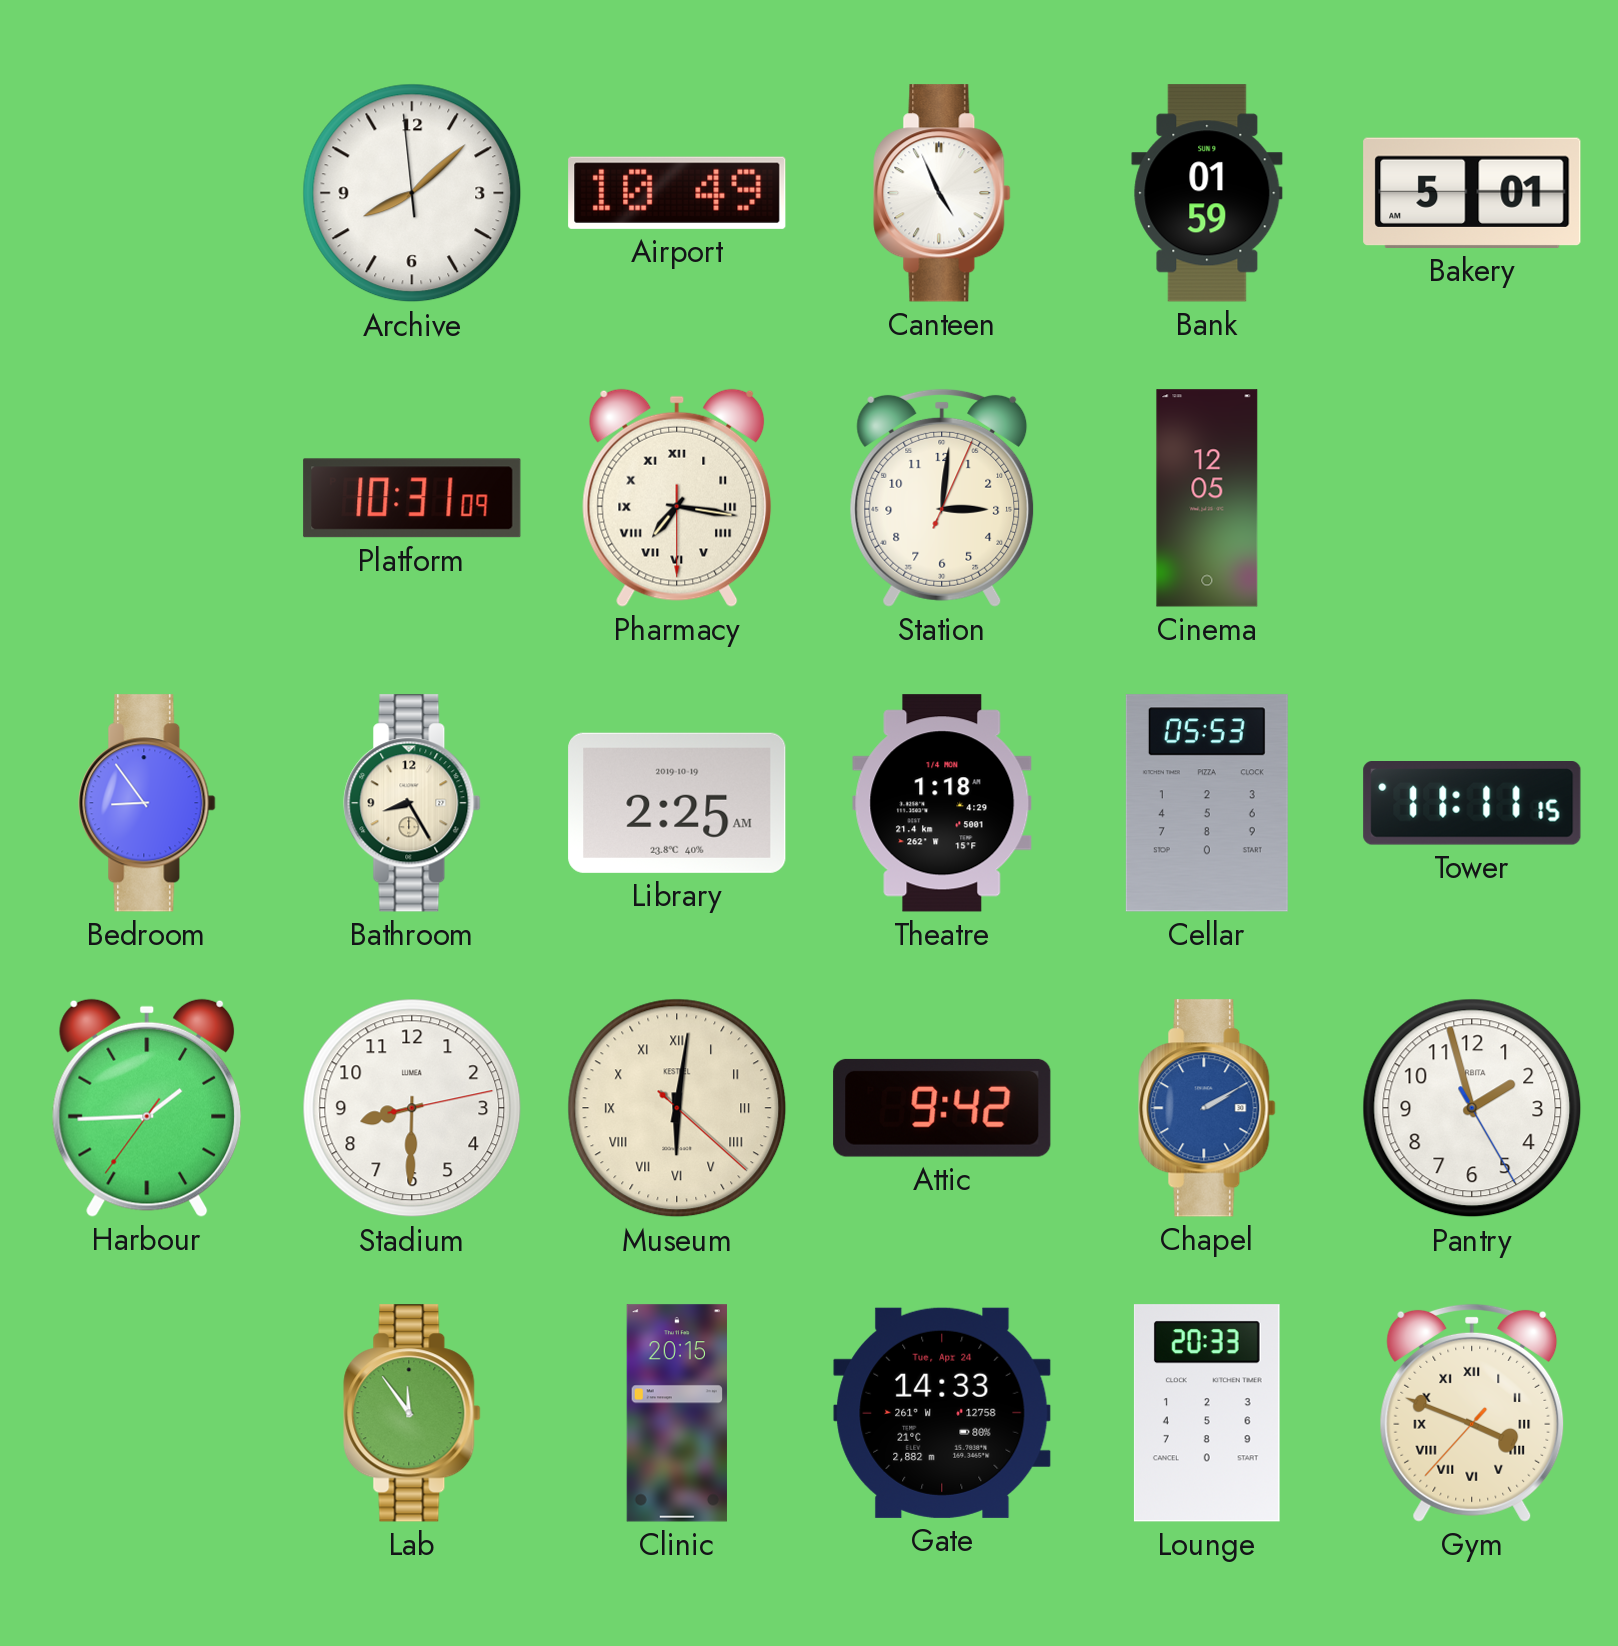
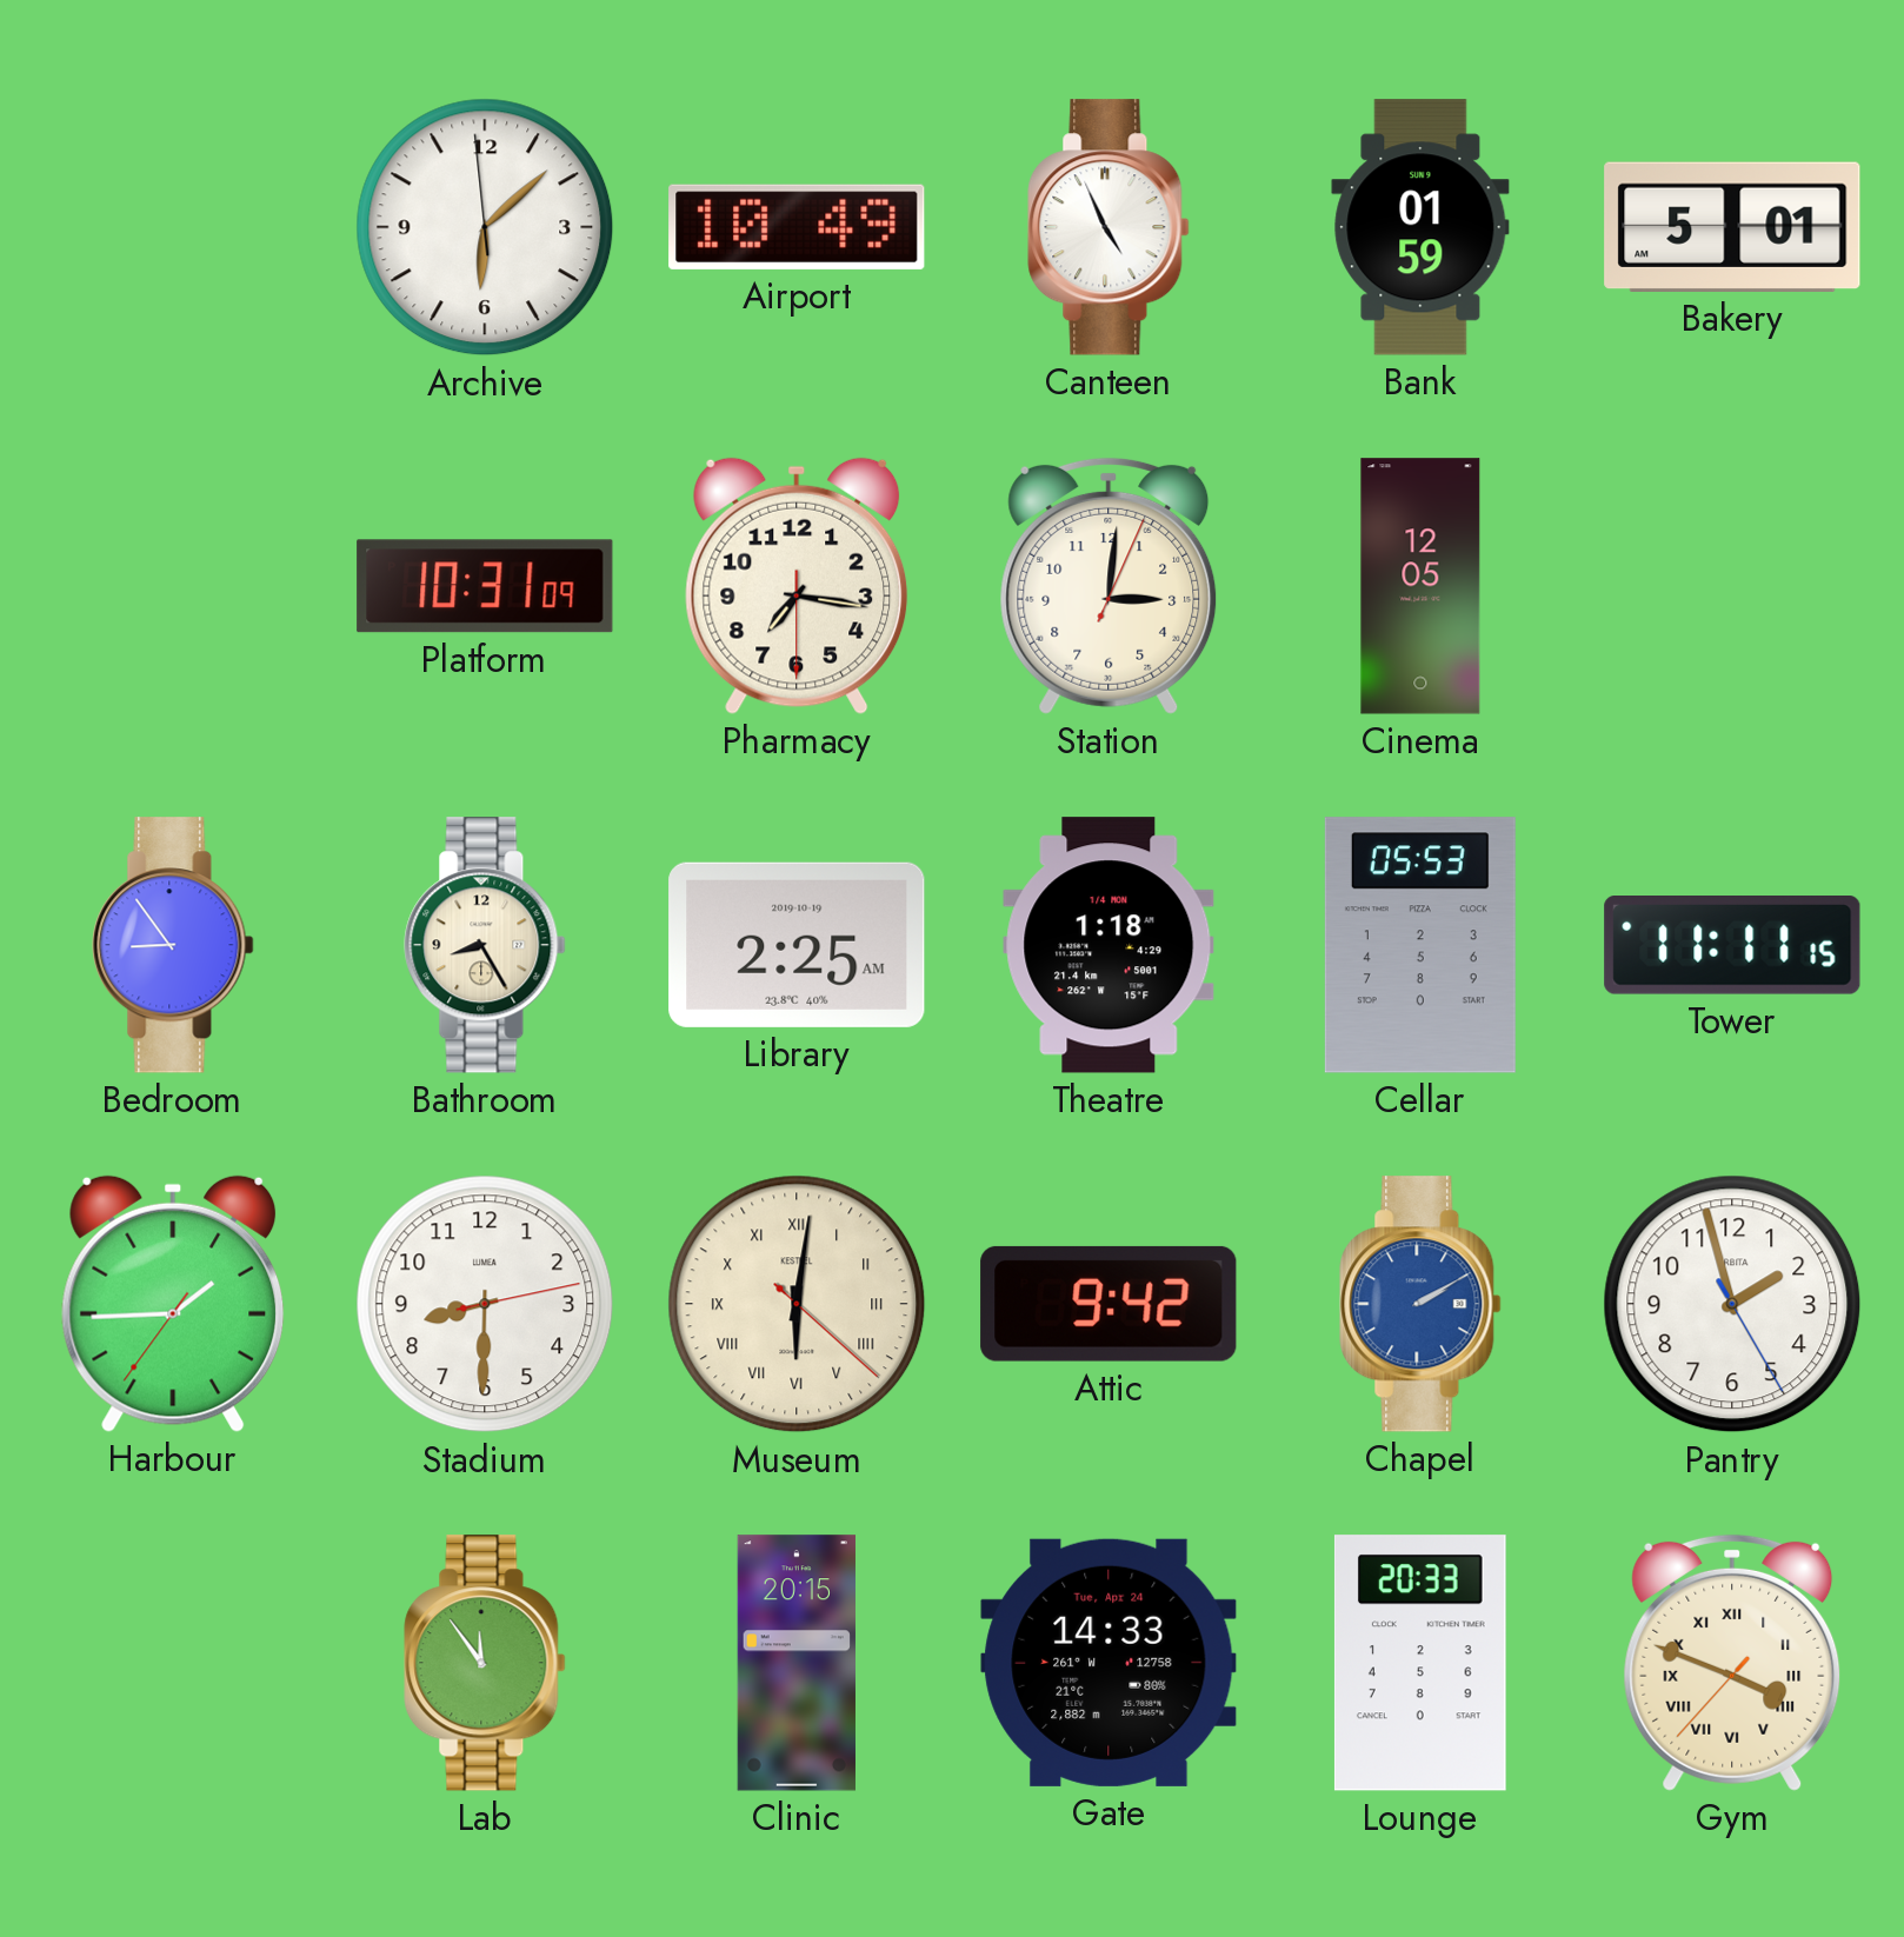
Archive: 8:07 -> 6:07
Pharmacy numerals: Roman -> Arabic
